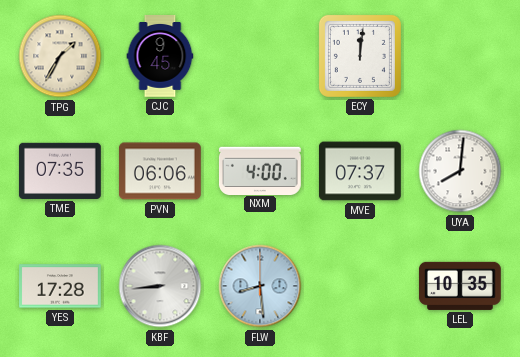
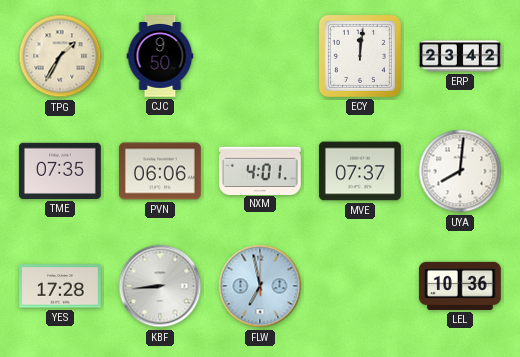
CJC: 9:45 -> 9:50
ERP: none -> 23:42
NXM: 4:00 -> 4:01
FLW: 8:29 -> 6:58
LEL: 10:35 -> 10:36
